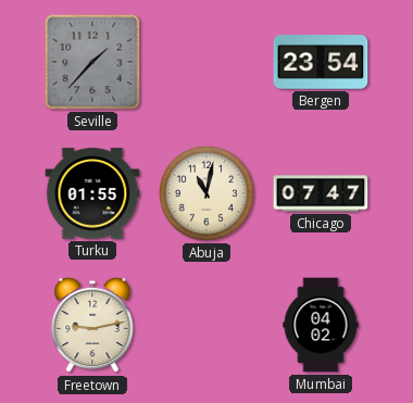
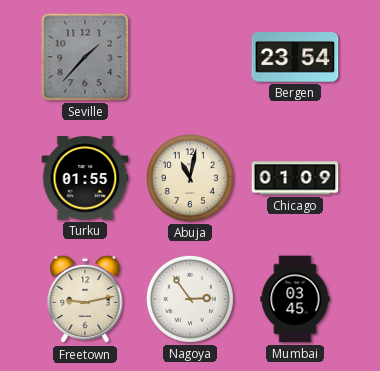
Chicago: 07:47 -> 01:09
Nagoya: none -> 2:54
Mumbai: 04:02 -> 03:45
